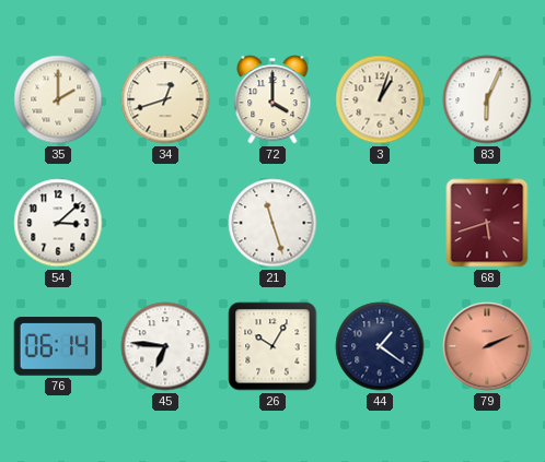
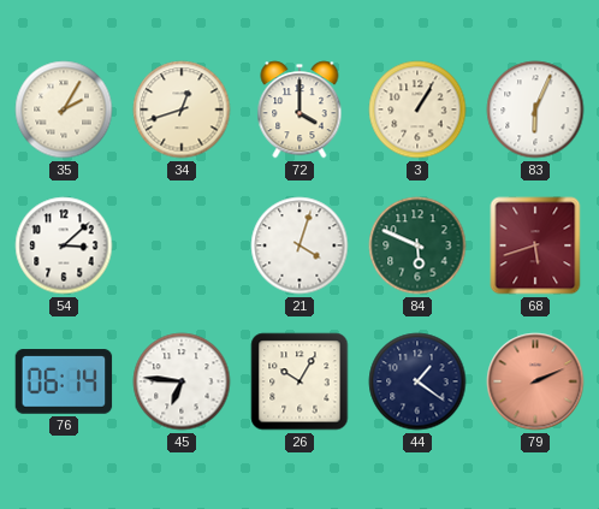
35: 2:00 -> 2:05
3: 1:03 -> 1:05
21: 11:27 -> 4:03
84: none -> 5:49
